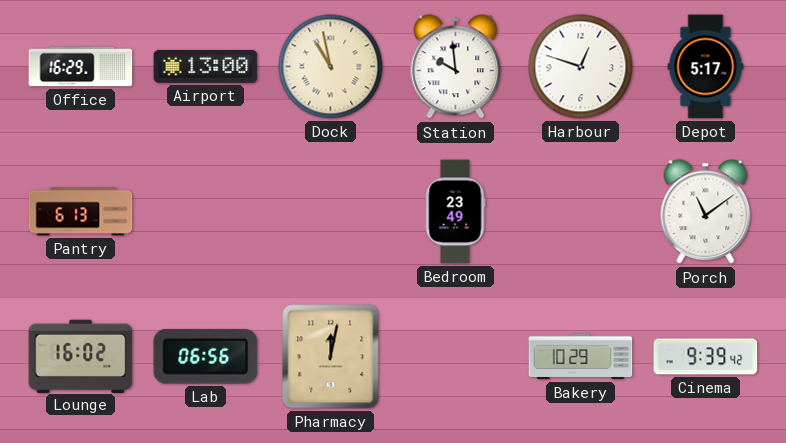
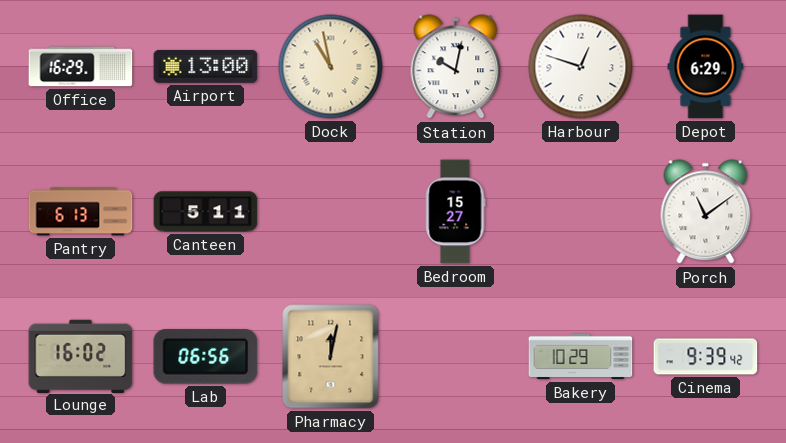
Station: 9:59 -> 10:02
Depot: 5:17 -> 6:29
Canteen: none -> 5:11
Bedroom: 23:49 -> 15:27
